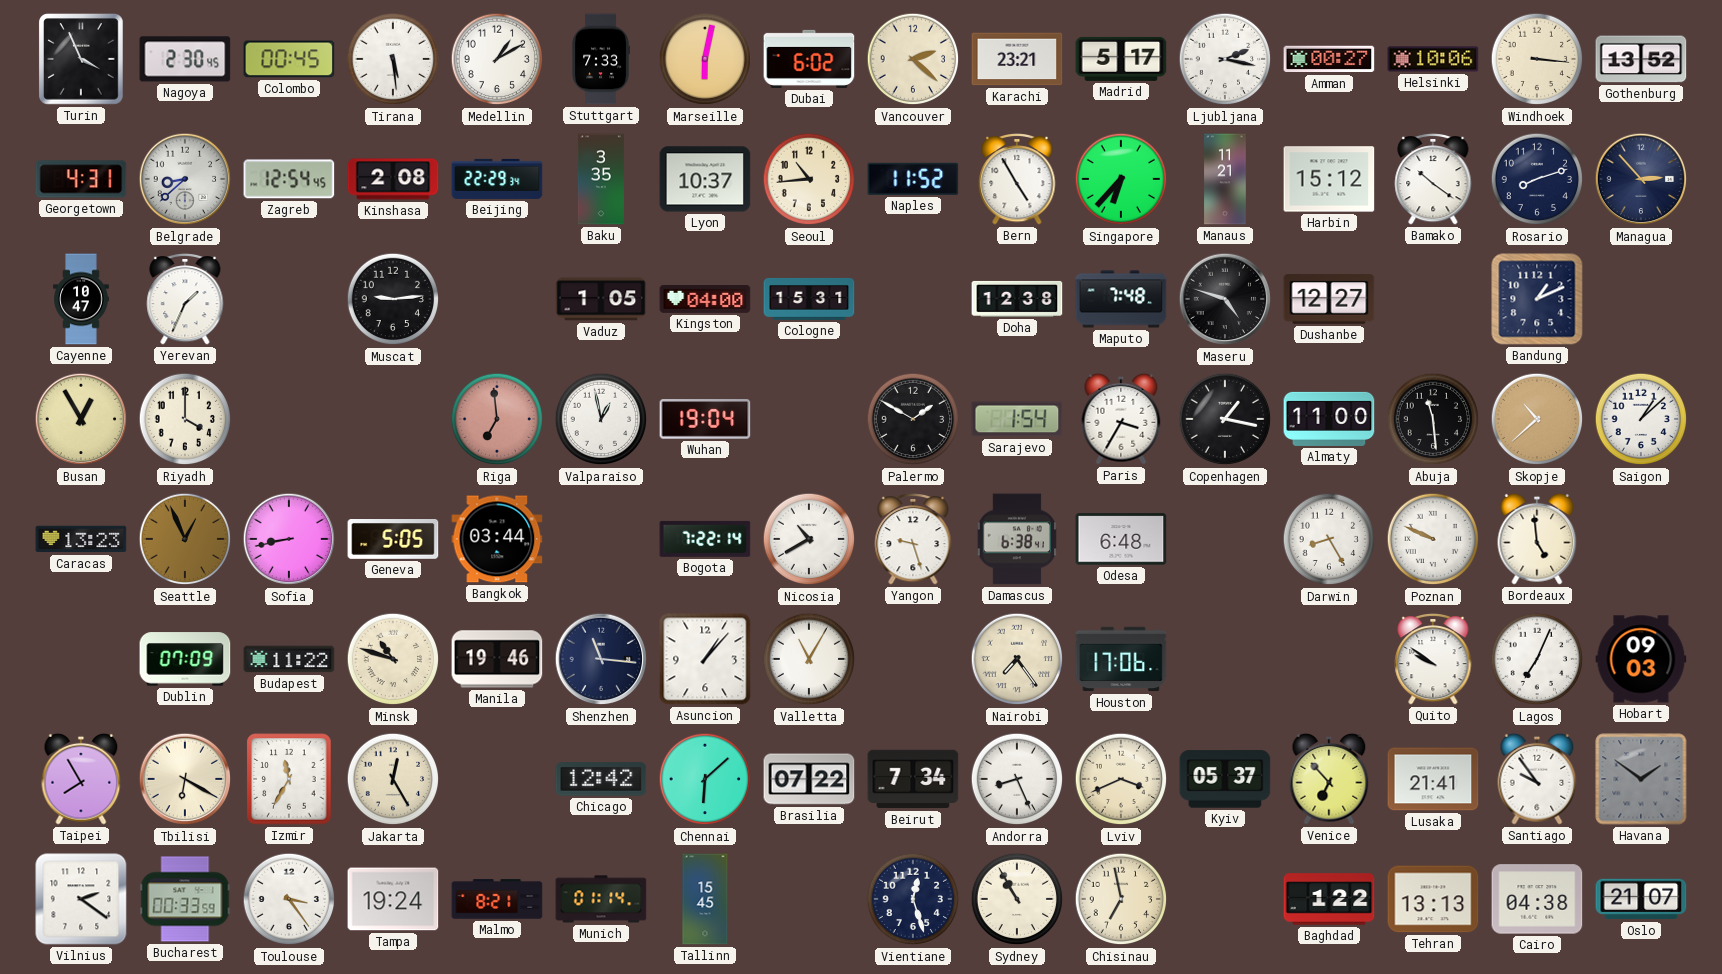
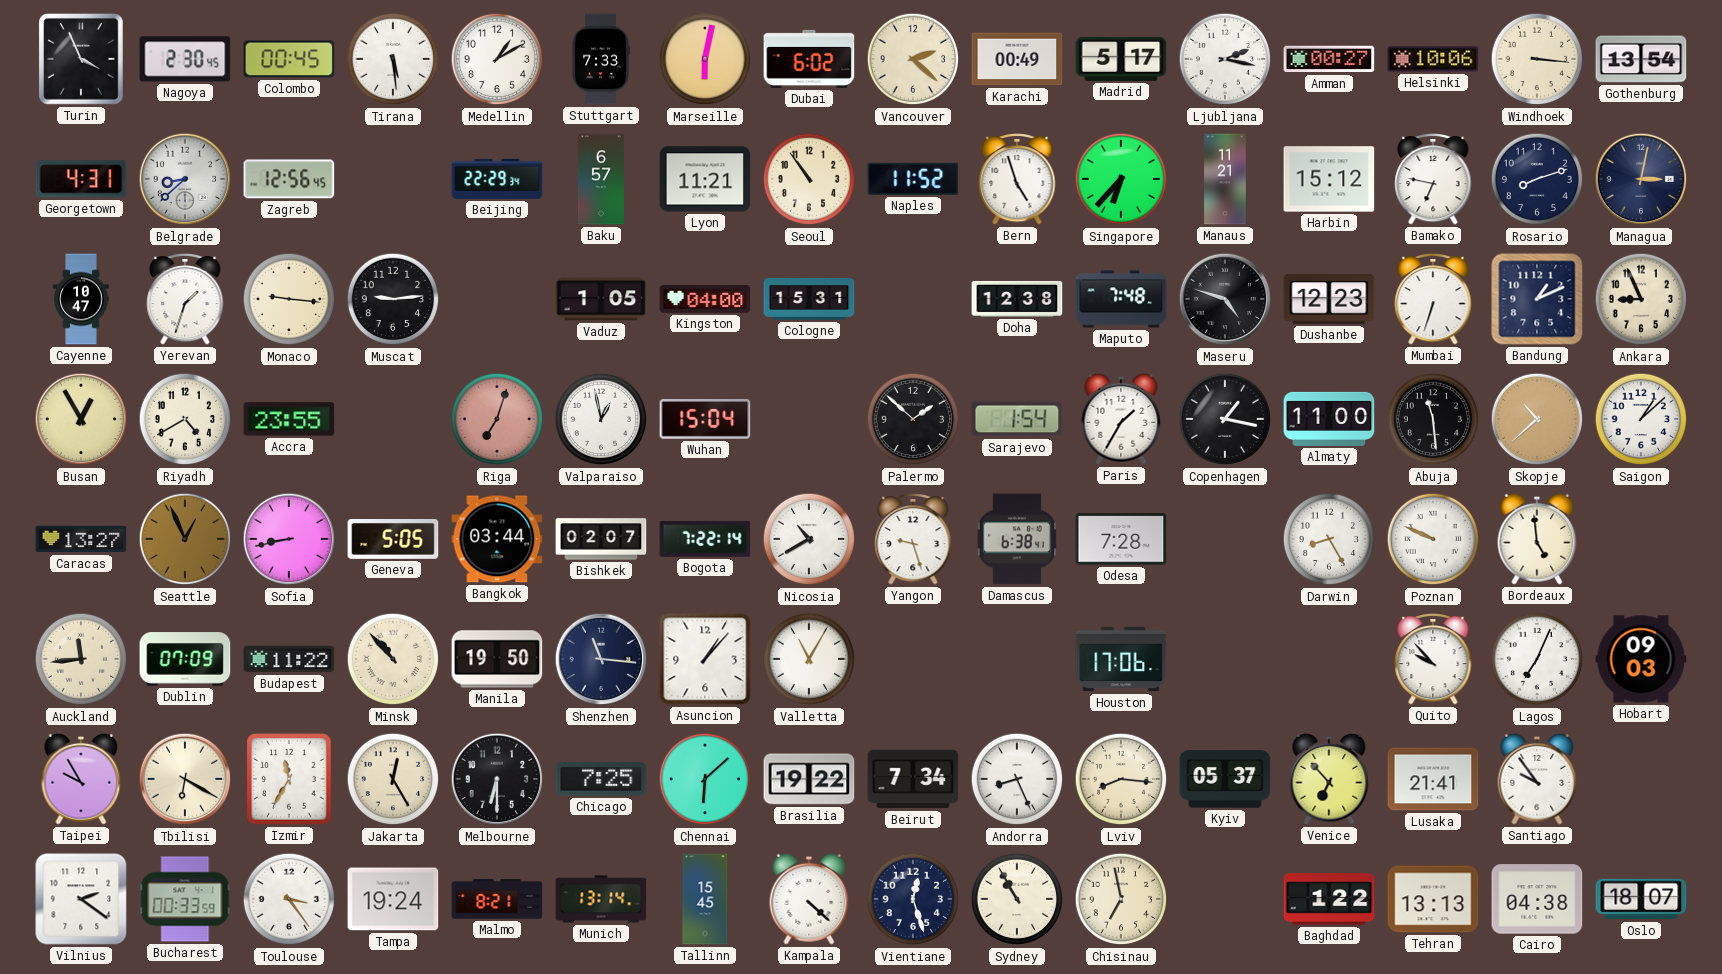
Karachi: 23:21 -> 00:49
Gothenburg: 13:52 -> 13:54
Zagreb: 12:54 -> 12:56
Kinshasa: 2:08 -> none
Baku: 3:35 -> 6:57
Lyon: 10:37 -> 11:21
Seoul: 10:44 -> 10:54
Bern: 4:55 -> 4:57
Bamako: 10:21 -> 6:47
Managua: 2:53 -> 3:02
Yerevan: 1:34 -> 1:33
Monaco: none -> 9:16
Dushanbe: 12:27 -> 12:23
Mumbai: none -> 6:33
Ankara: none -> 8:56
Riyadh: 4:00 -> 4:40
Accra: none -> 23:55
Riga: 6:59 -> 7:03
Wuhan: 19:04 -> 15:04
Palermo: 1:50 -> 1:52
Paris: 3:35 -> 1:35
Caracas: 13:23 -> 13:27
Bishkek: none -> 02:07
Odesa: 6:48 -> 7:28
Auckland: none -> 11:44
Minsk: 10:48 -> 10:53
Manila: 19:46 -> 19:50
Nairobi: 7:24 -> none
Quito: 9:51 -> 9:53
Taipei: 7:55 -> 9:55
Melbourne: none -> 6:30
Chicago: 12:42 -> 7:25
Brasilia: 07:22 -> 19:22
Lviv: 3:41 -> 8:16
Havana: 1:51 -> none
Munich: 01:14 -> 13:14
Kampala: none -> 4:22
Oslo: 21:07 -> 18:07
